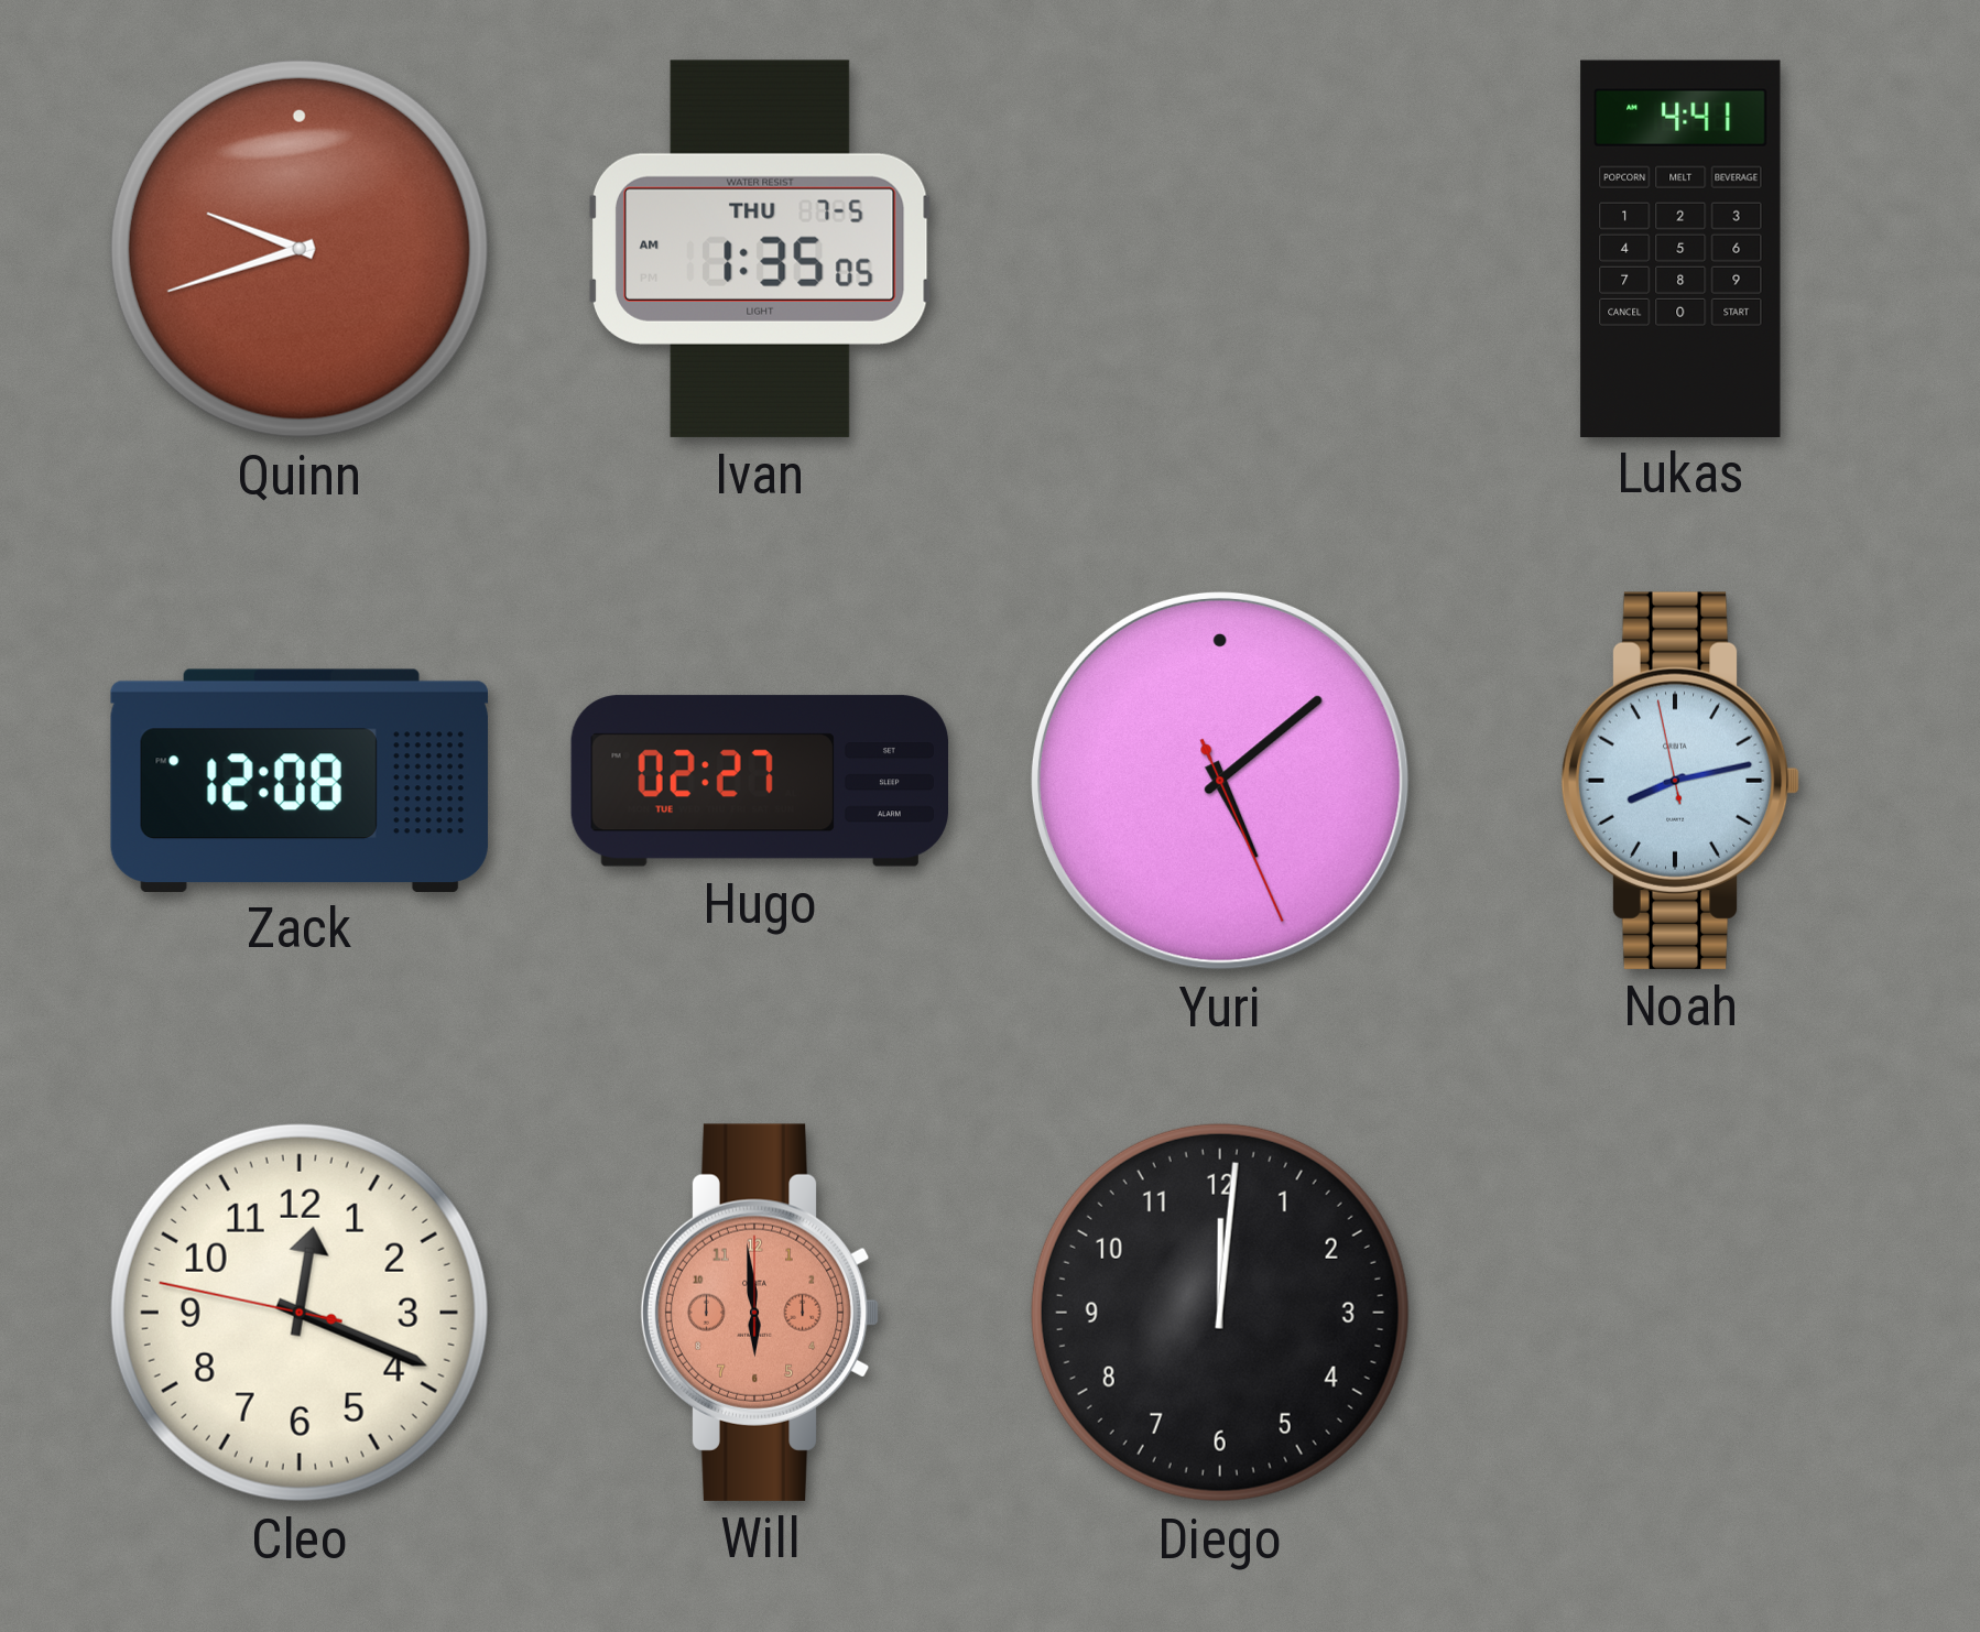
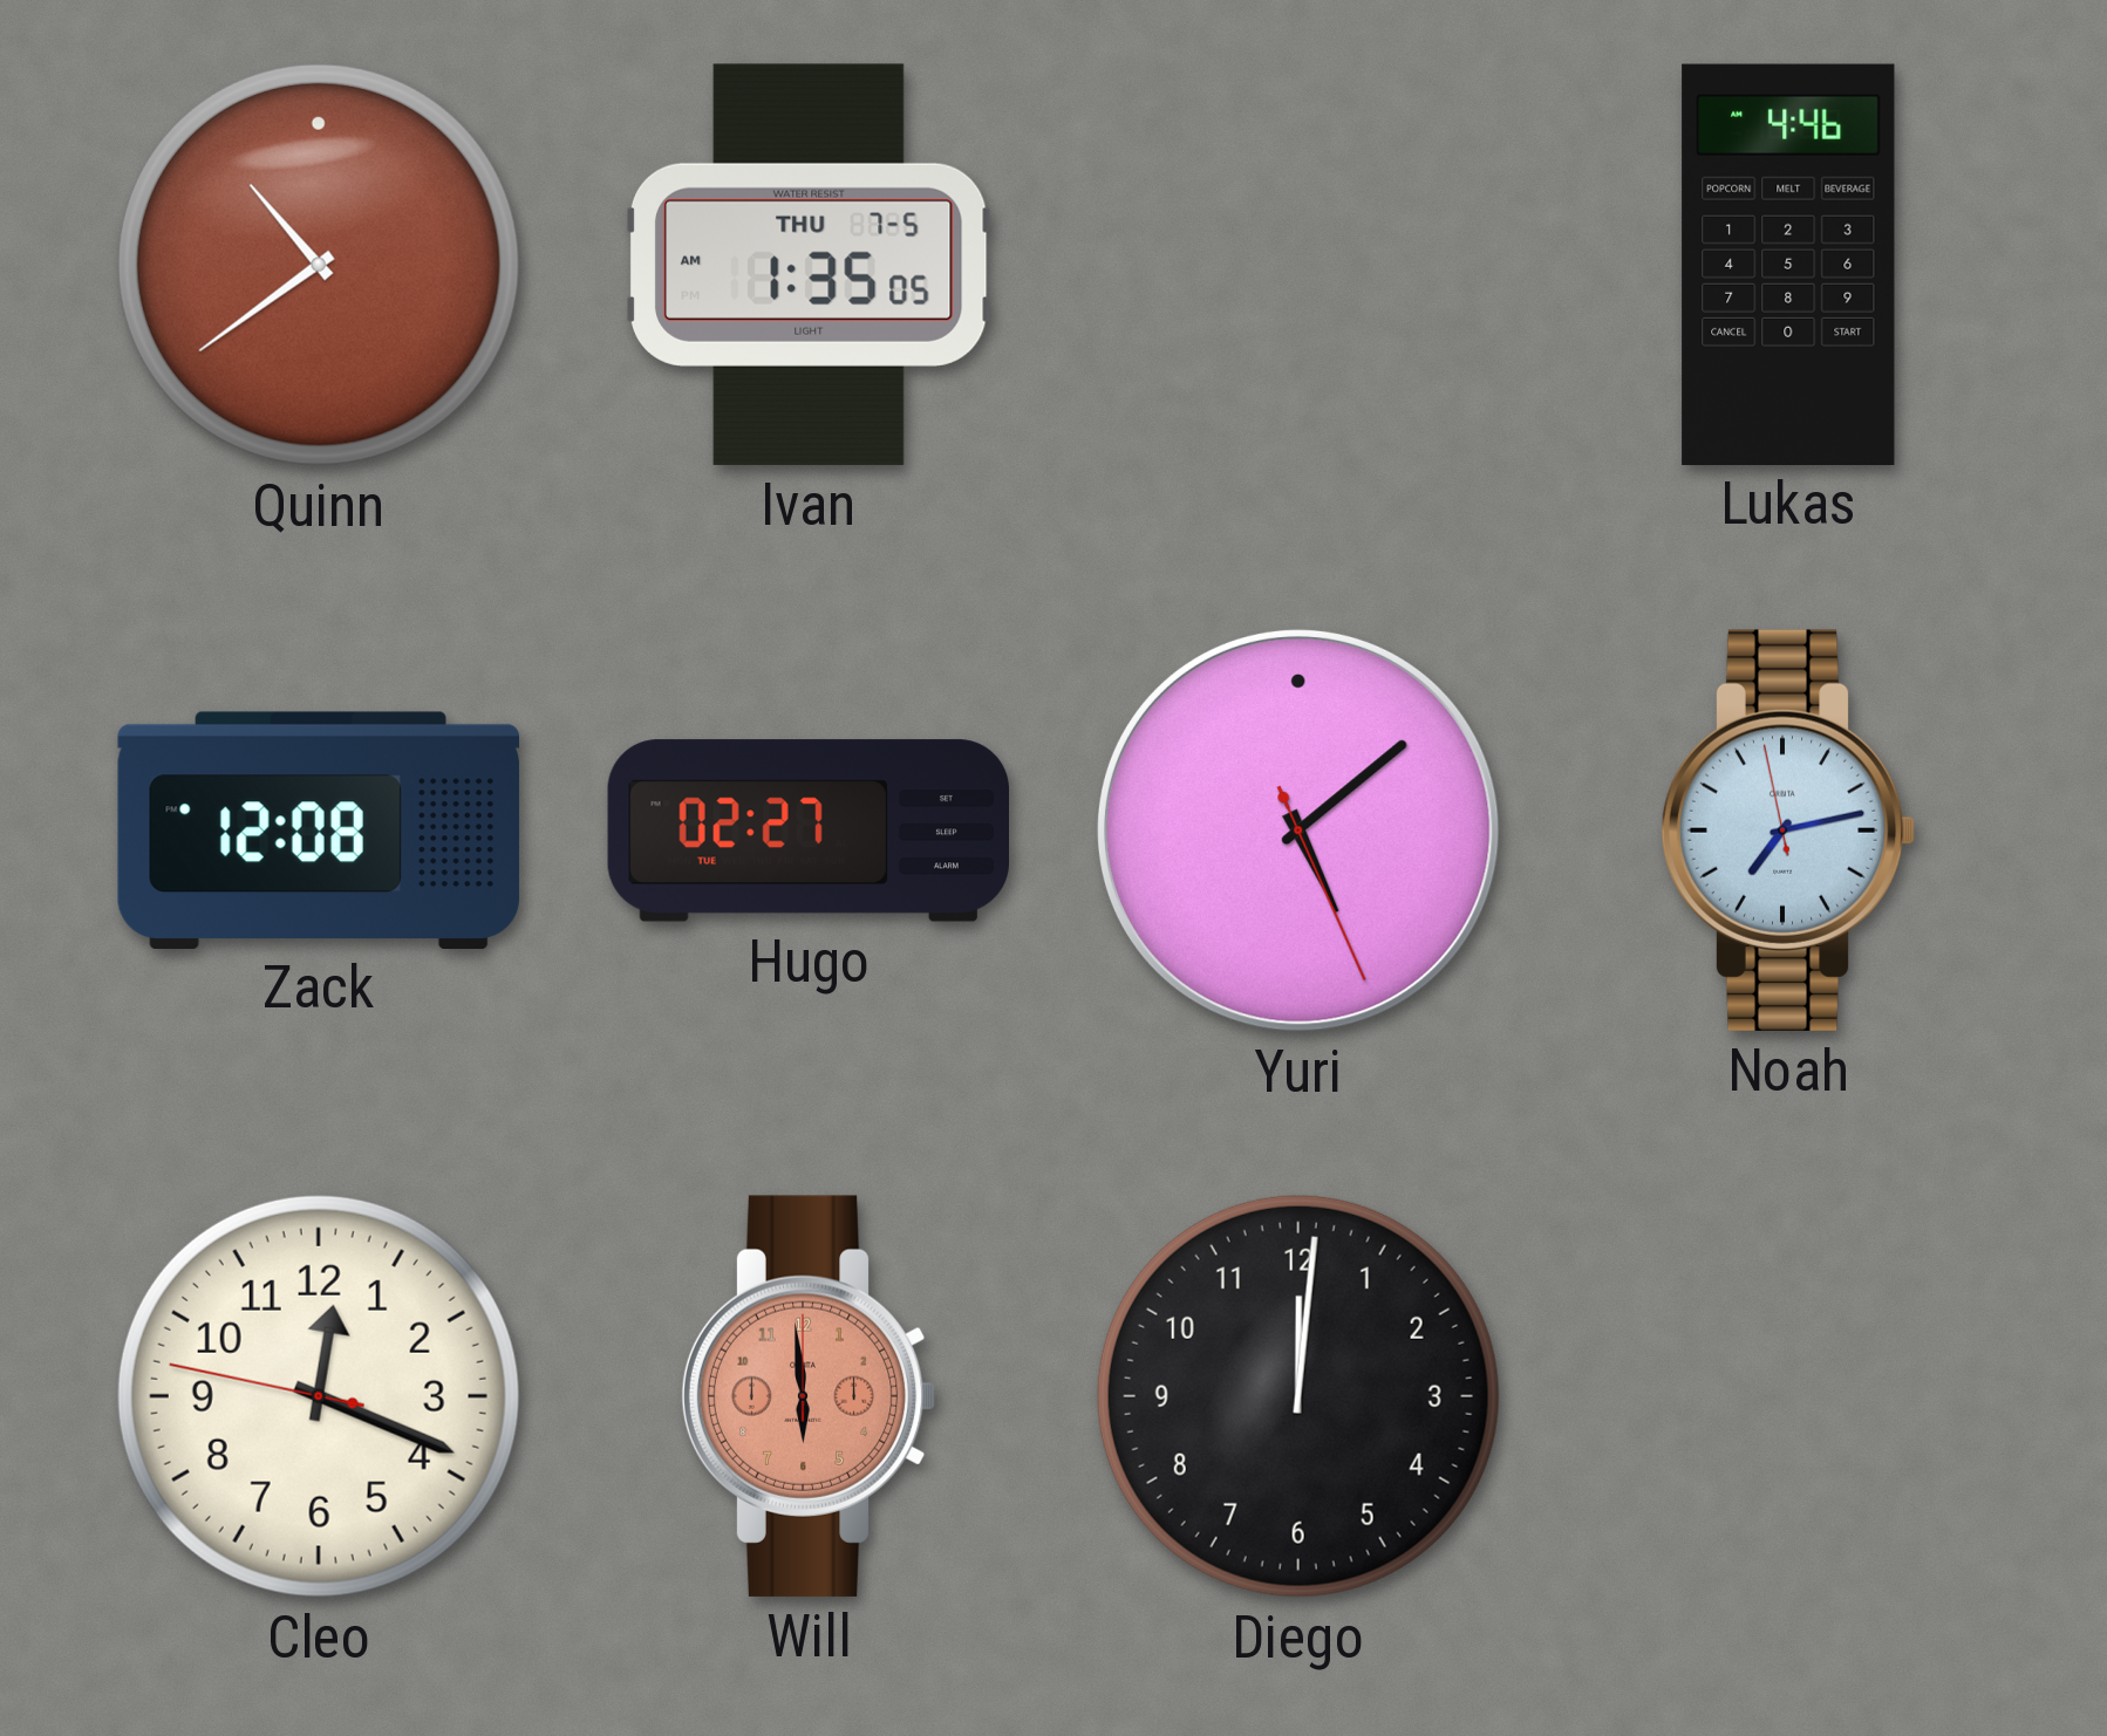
Quinn: 9:42 -> 10:39
Lukas: 4:41 -> 4:46
Noah: 8:12 -> 7:12
